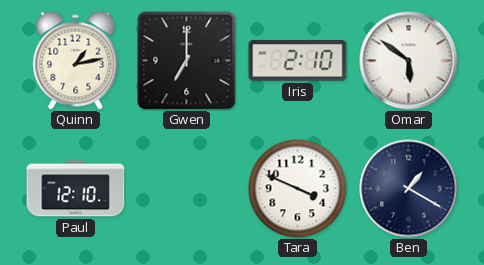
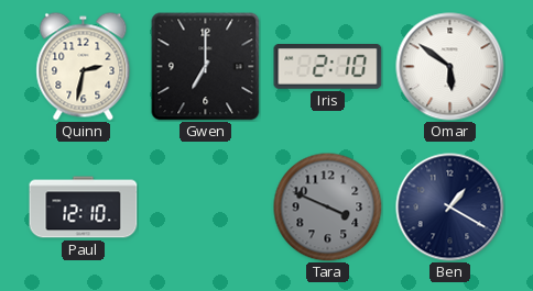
Quinn: 1:13 -> 2:32
Tara dial: white -> grey
